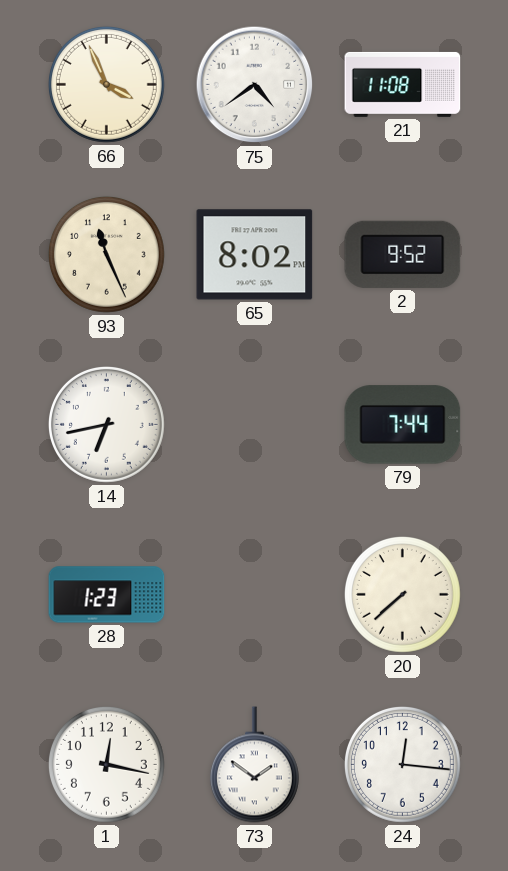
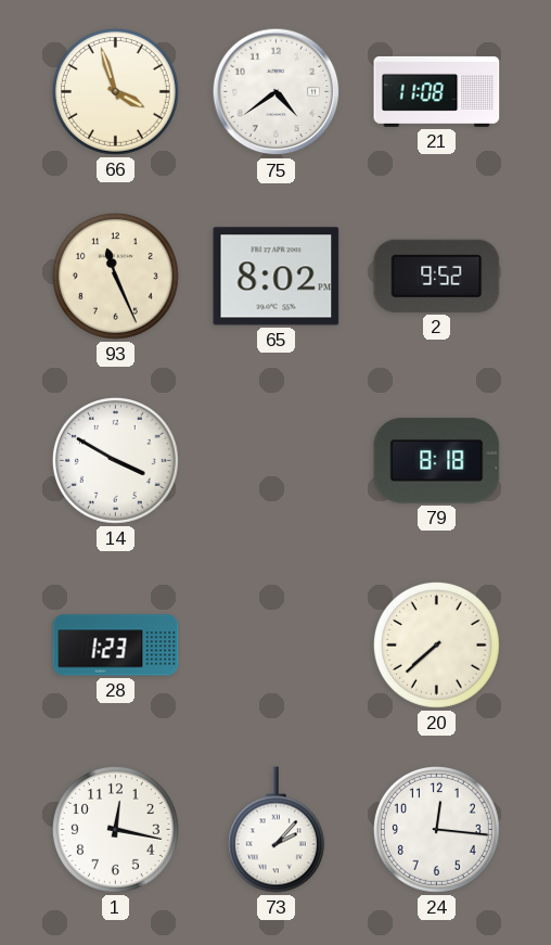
66: 3:56 -> 3:57
14: 6:43 -> 3:50
79: 7:44 -> 8:18
73: 1:51 -> 2:07
